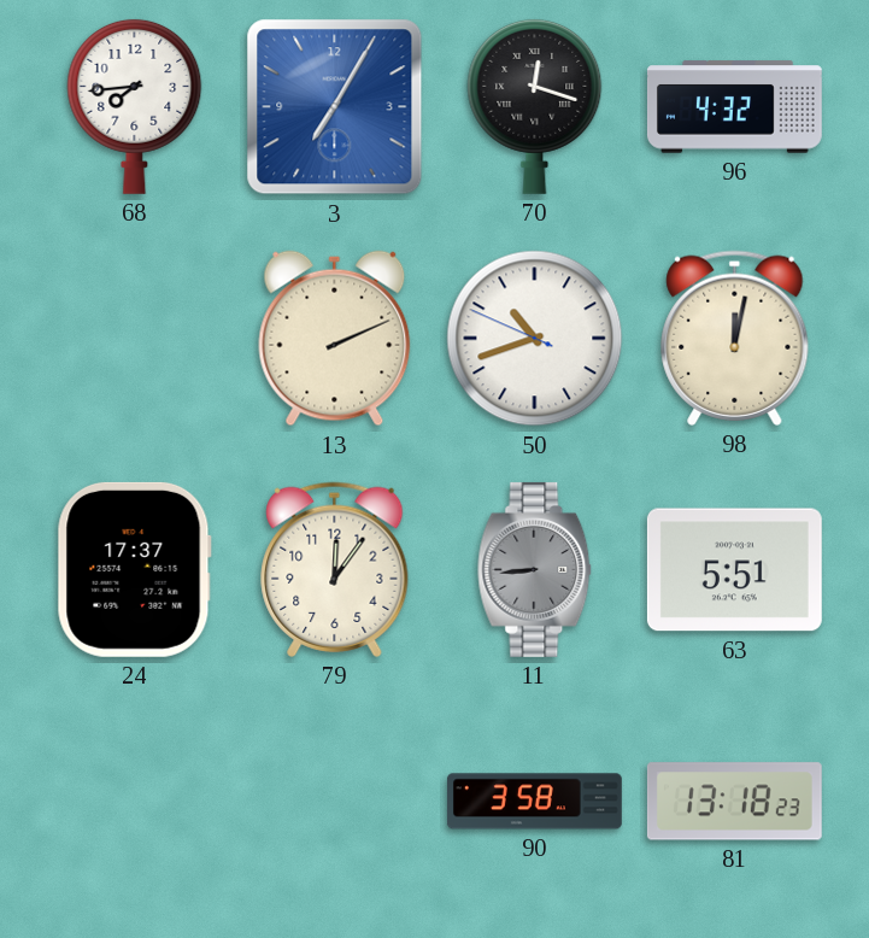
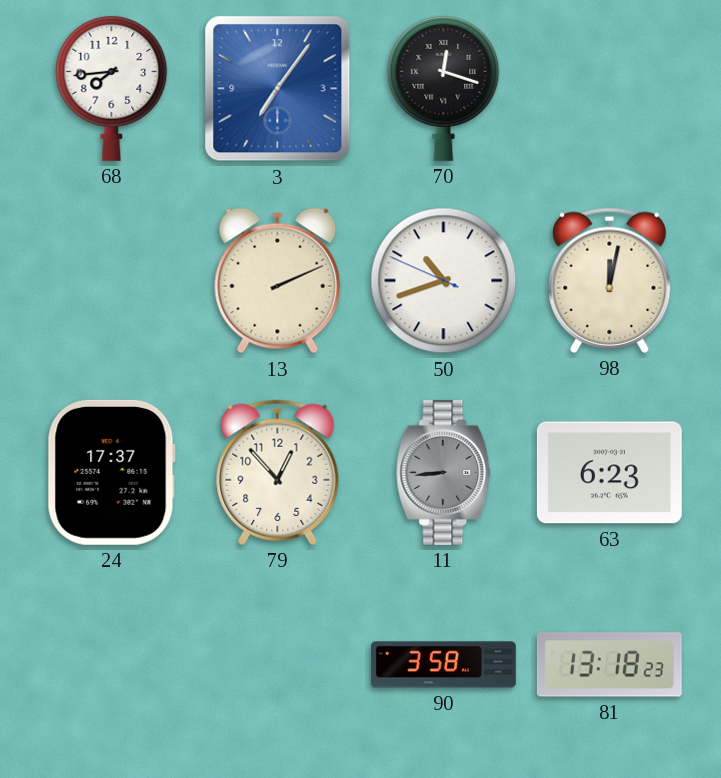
3: 7:05 -> 7:06
96: 4:32 -> none
79: 12:06 -> 12:53
63: 5:51 -> 6:23
